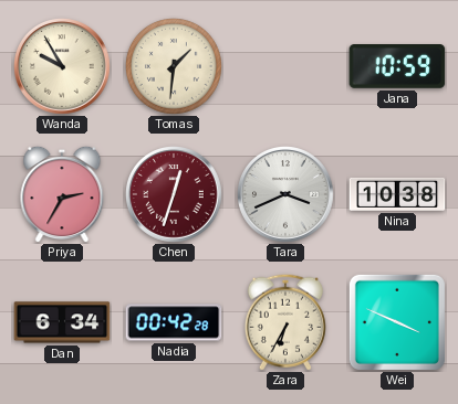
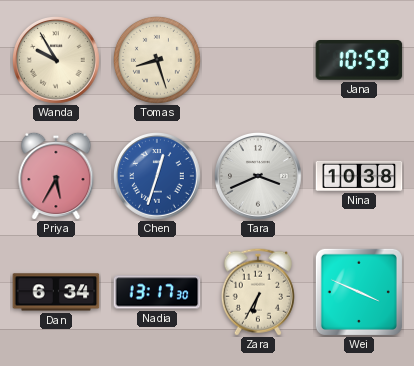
Tomas: 1:31 -> 8:27
Priya: 2:35 -> 5:35
Chen dial: burgundy -> blue
Nadia: 00:42 -> 13:17
